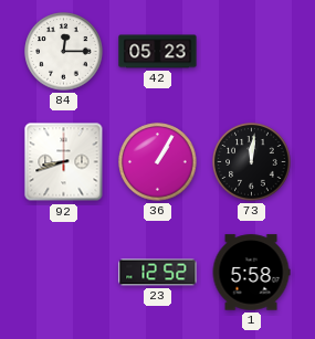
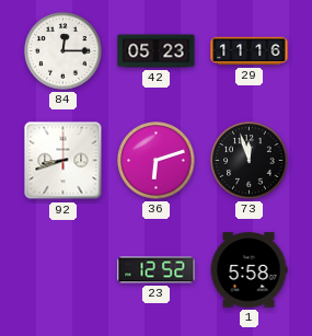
29: none -> 11:16
36: 1:05 -> 6:12
73: 12:01 -> 11:57
